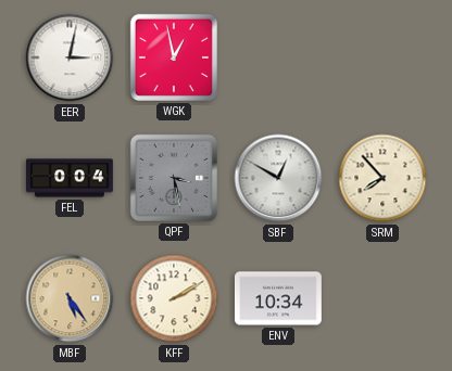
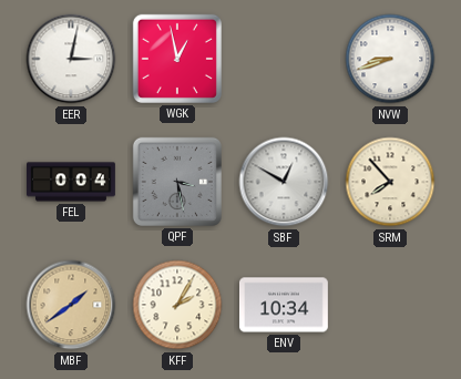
NVW: none -> 8:42
MBF: 5:24 -> 1:39
KFF: 2:10 -> 2:05
